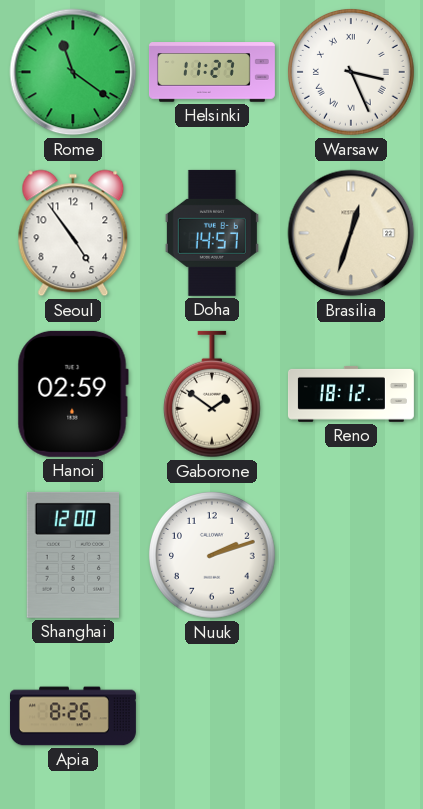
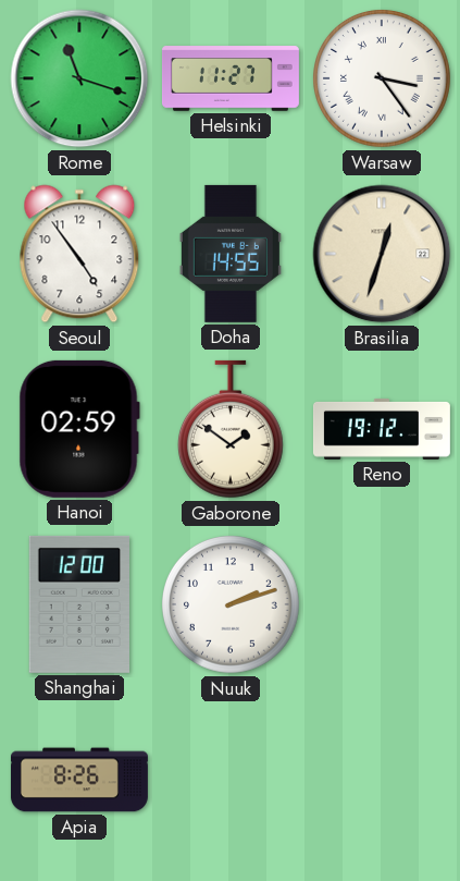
Rome: 11:21 -> 11:18
Warsaw: 3:26 -> 3:24
Doha: 14:57 -> 14:55
Reno: 18:12 -> 19:12
